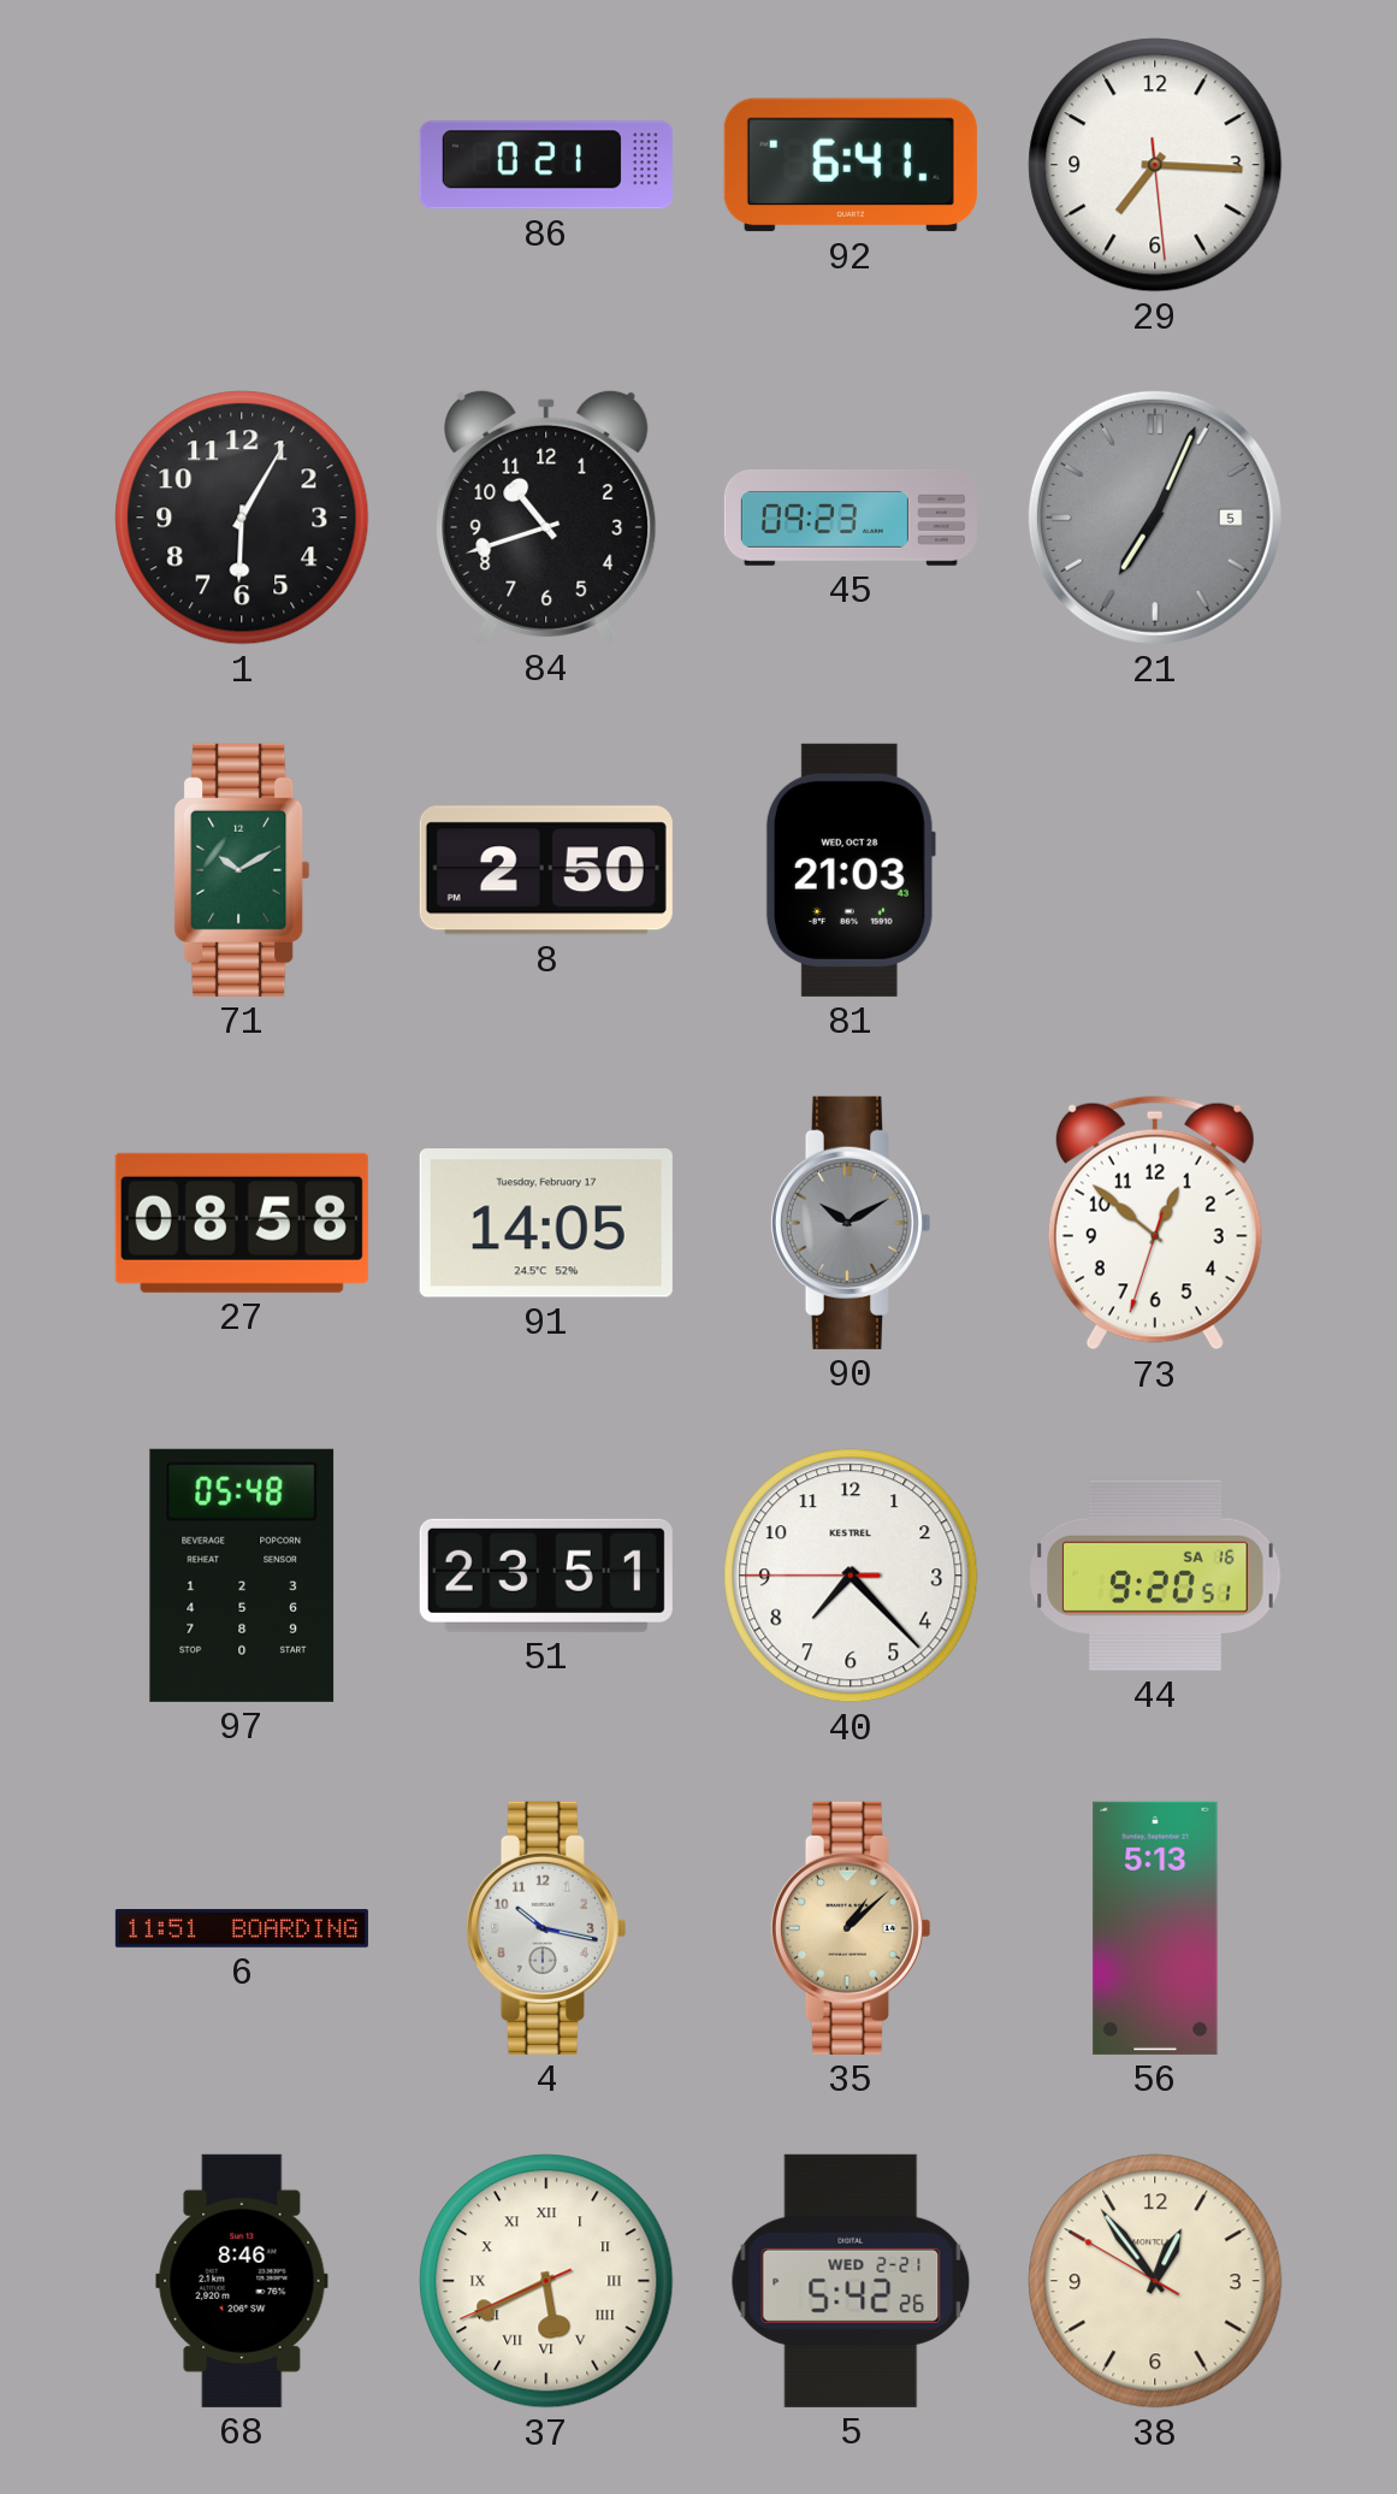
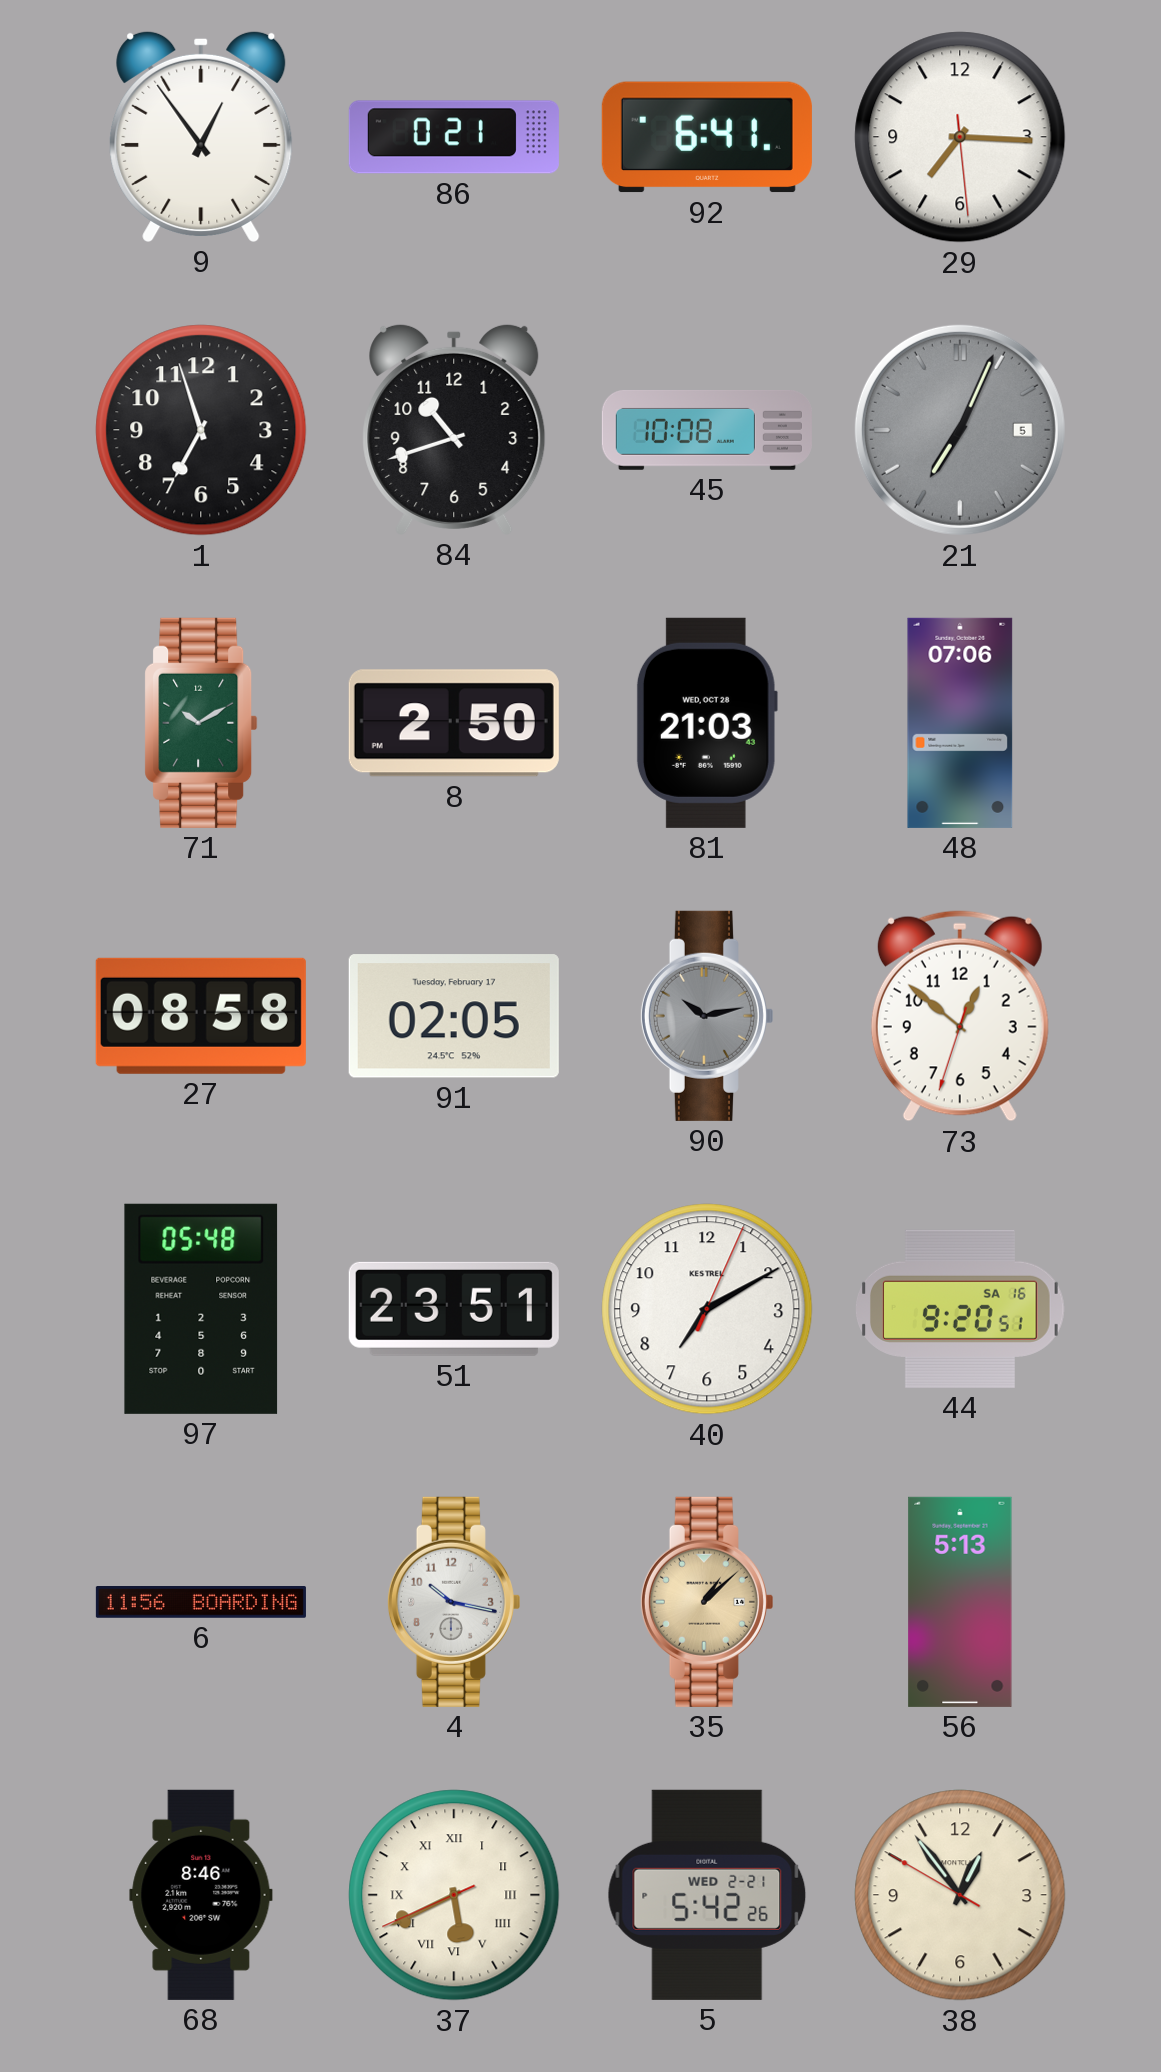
9: none -> 12:54
1: 6:05 -> 6:57
45: 09:23 -> 10:08
48: none -> 07:06
91: 14:05 -> 02:05
90: 10:10 -> 10:13
40: 7:22 -> 7:10
6: 11:51 -> 11:56
